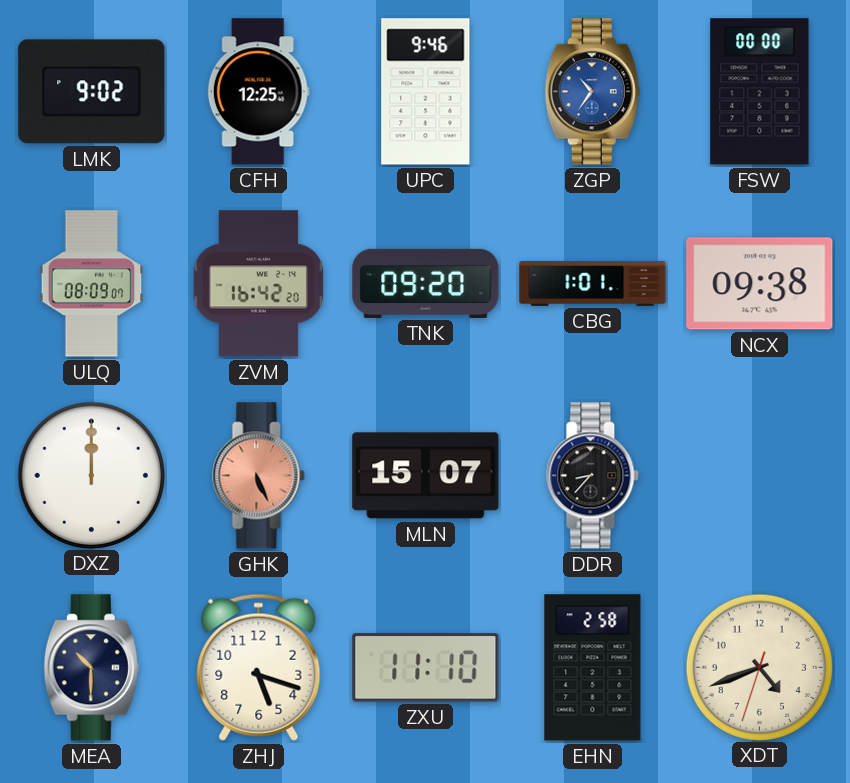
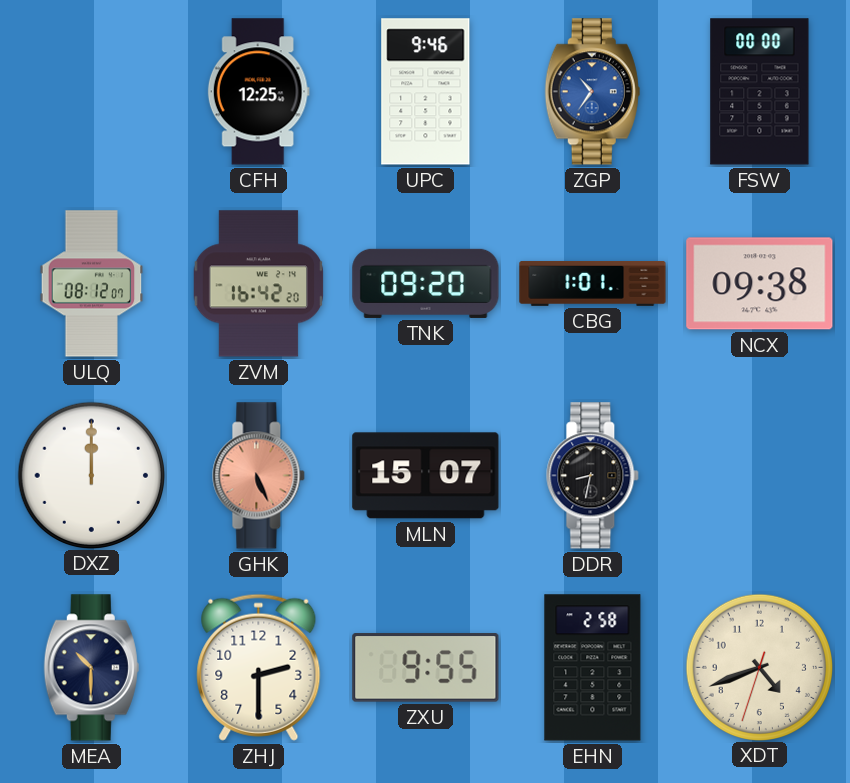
LMK: 9:02 -> none
ULQ: 08:09 -> 08:12
DDR: 8:37 -> 8:32
ZHJ: 5:18 -> 2:30
ZXU: 11:10 -> 9:55
